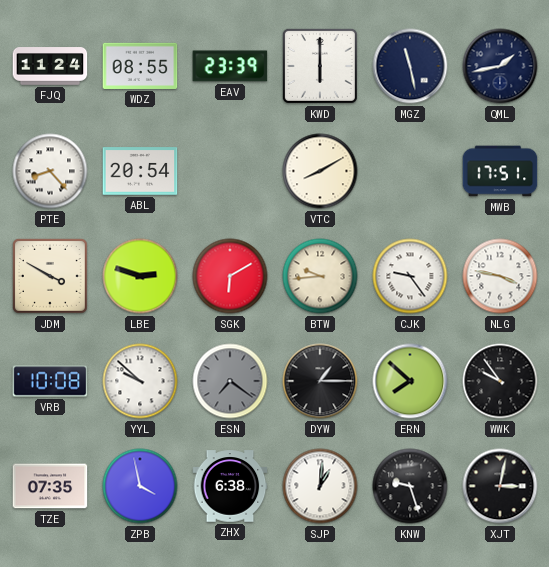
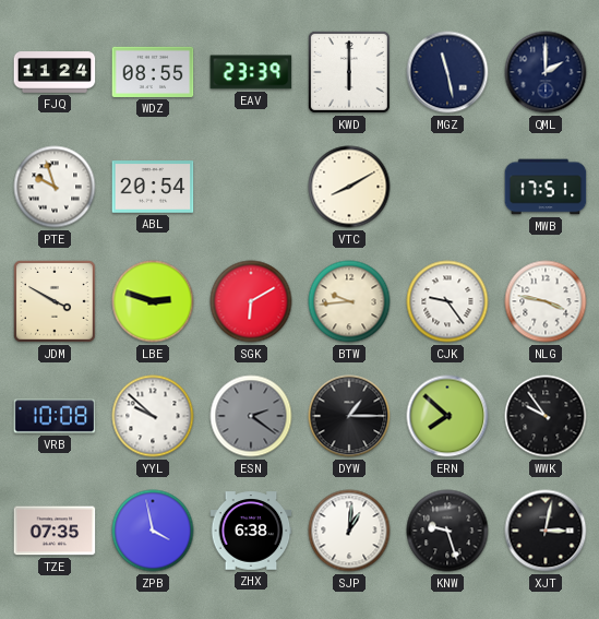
QML: 1:43 -> 2:00
PTE: 8:23 -> 9:57
ESN: 7:21 -> 2:21
